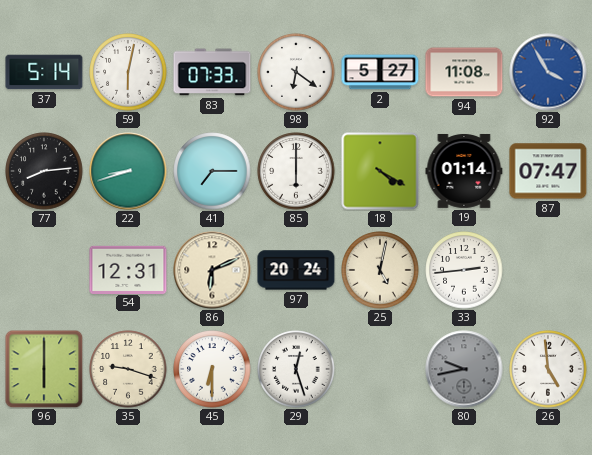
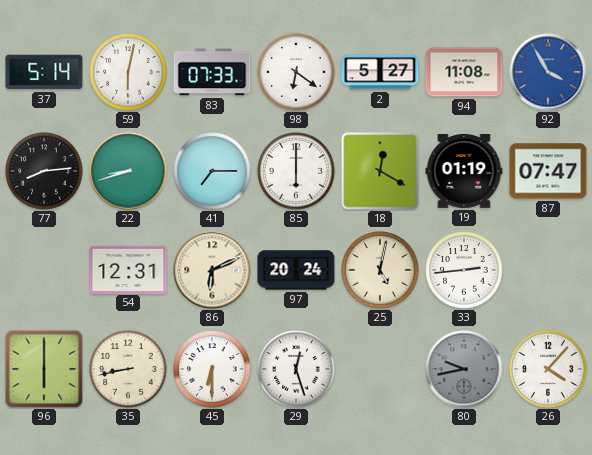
18: 4:20 -> 12:20
19: 01:14 -> 01:19
35: 9:18 -> 8:43
26: 4:59 -> 4:07
